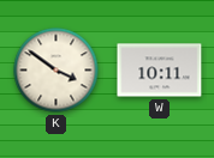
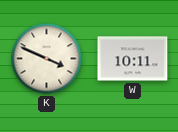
K: 3:51 -> 3:49
